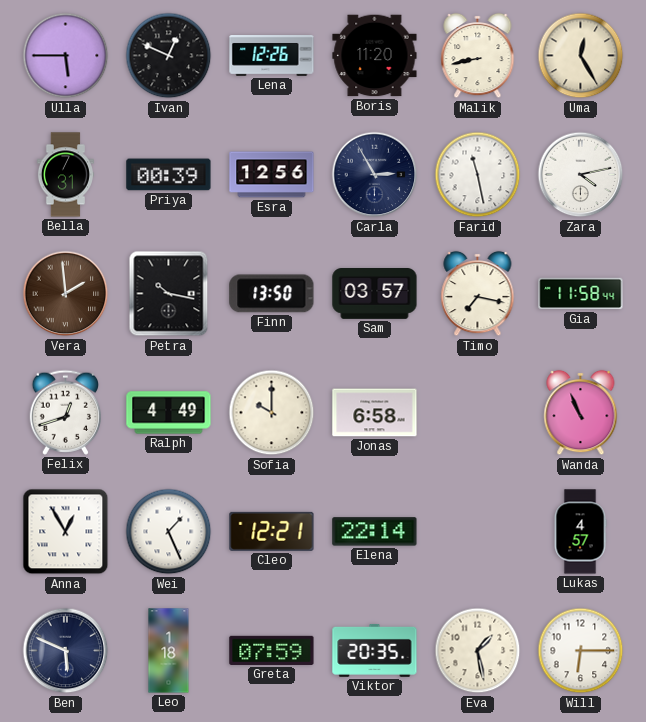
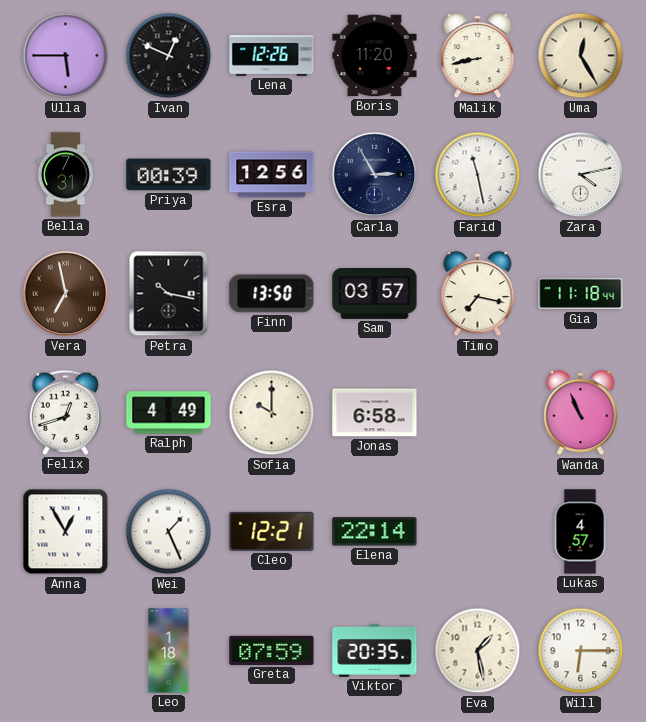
Vera: 1:59 -> 6:58
Gia: 11:58 -> 11:18
Ben: 5:49 -> none
